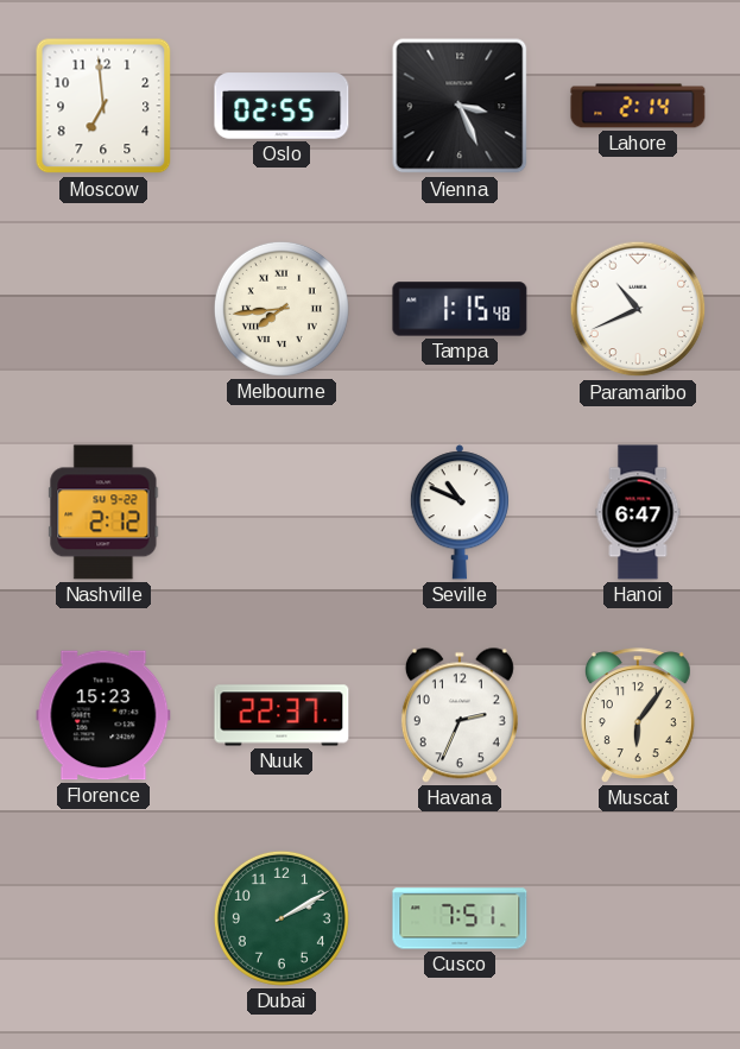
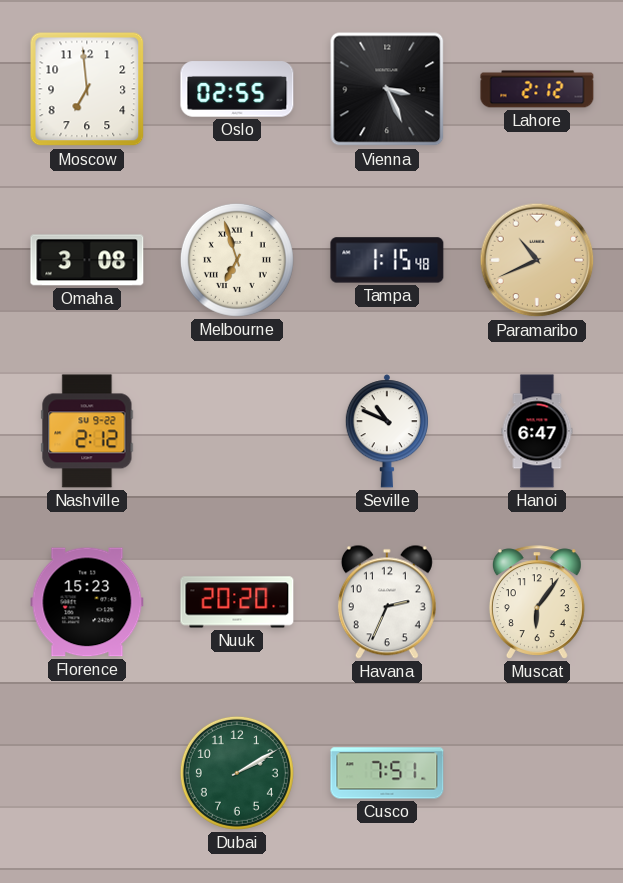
Lahore: 2:14 -> 2:12
Omaha: none -> 3:08
Melbourne: 7:44 -> 6:57
Paramaribo dial: white -> champagne
Nuuk: 22:37 -> 20:20
